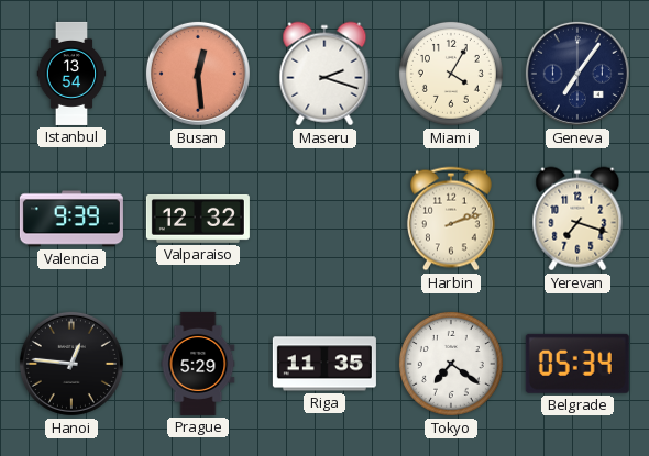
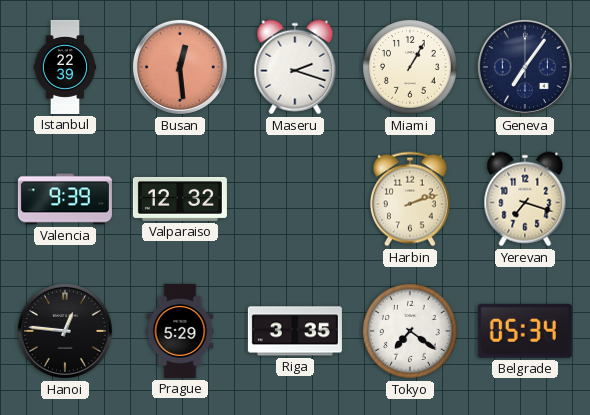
Istanbul: 13:54 -> 22:39
Miami: 4:05 -> 1:05
Riga: 11:35 -> 3:35
